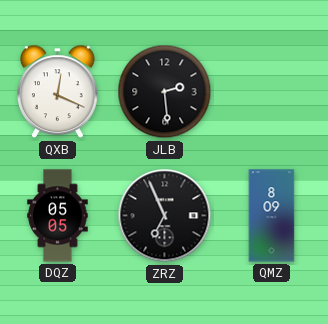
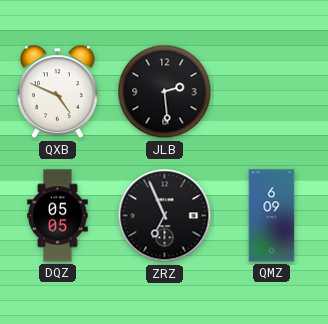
QXB: 12:19 -> 4:49
QMZ: 8:09 -> 6:09
